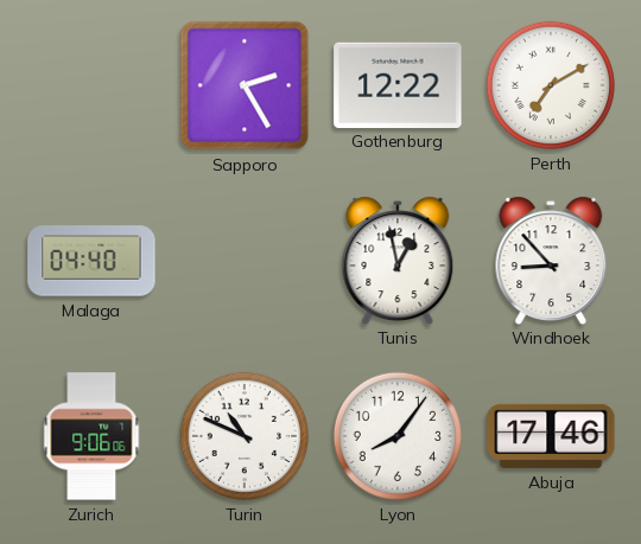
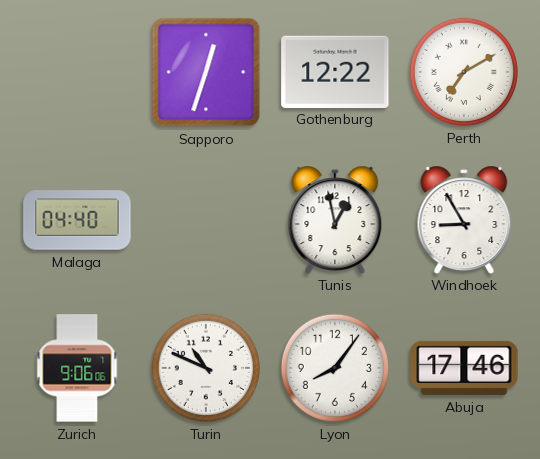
Sapporo: 2:25 -> 12:33
Windhoek: 8:53 -> 8:55
